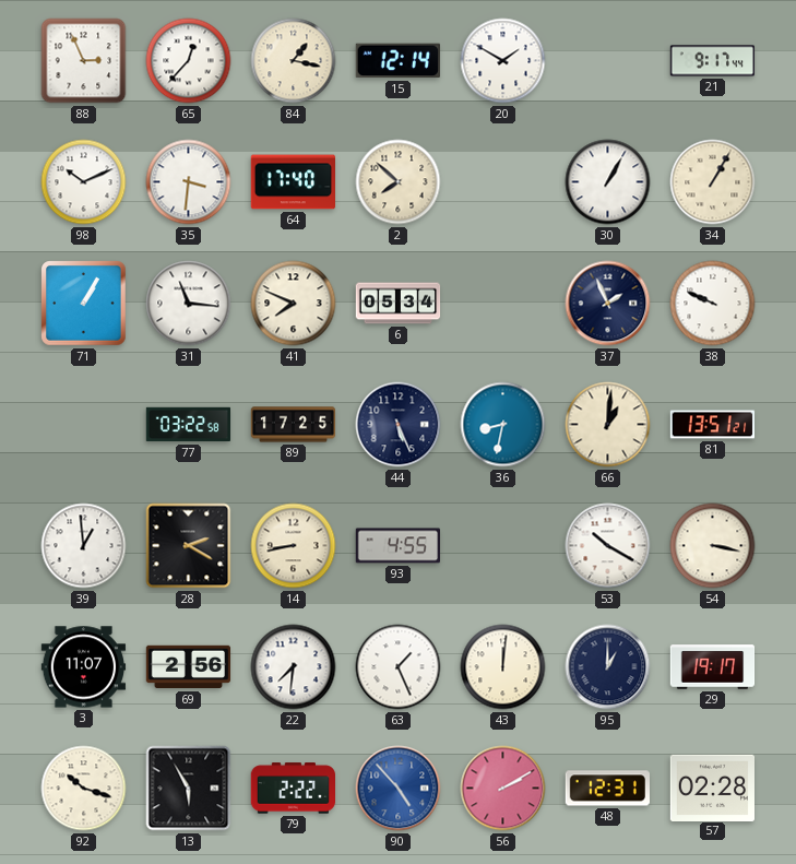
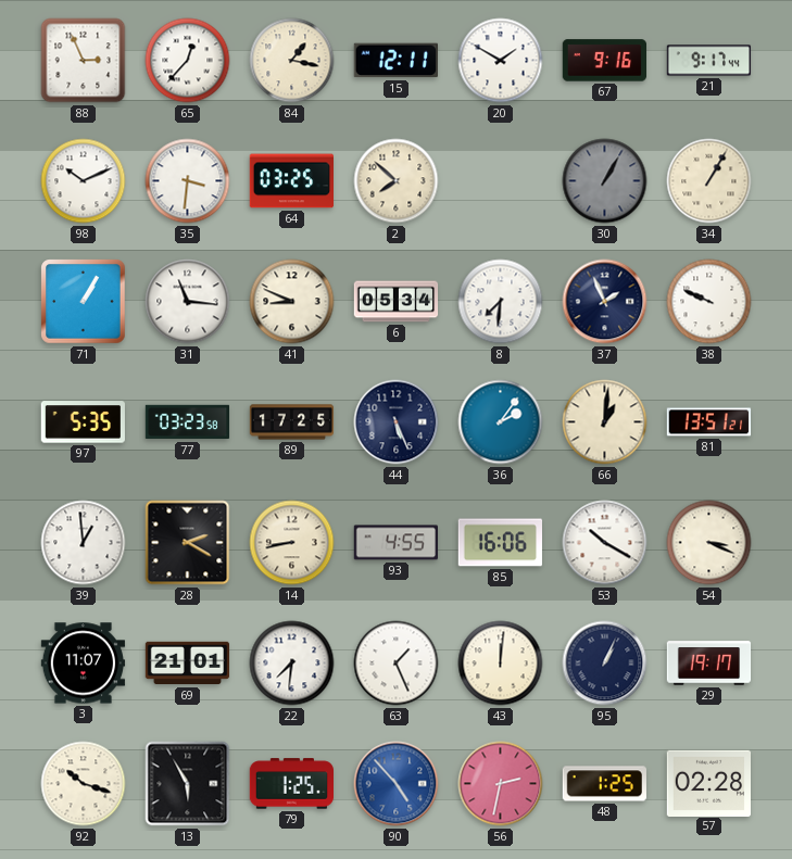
15: 12:14 -> 12:11
67: none -> 9:16
64: 17:40 -> 03:25
30 dial: white -> grey
41: 7:49 -> 8:49
8: none -> 7:31
97: none -> 5:35
77: 03:22 -> 03:23
36: 8:32 -> 2:06
85: none -> 16:06
54: 3:17 -> 3:19
69: 2:56 -> 21:01
95: 1:00 -> 1:04
79: 2:22 -> 1:25
56: 2:10 -> 2:32
48: 12:31 -> 1:25
